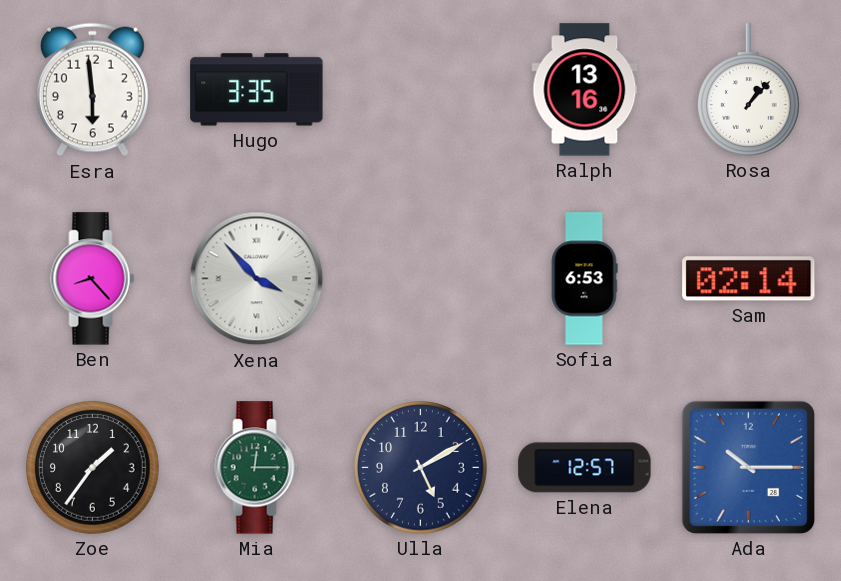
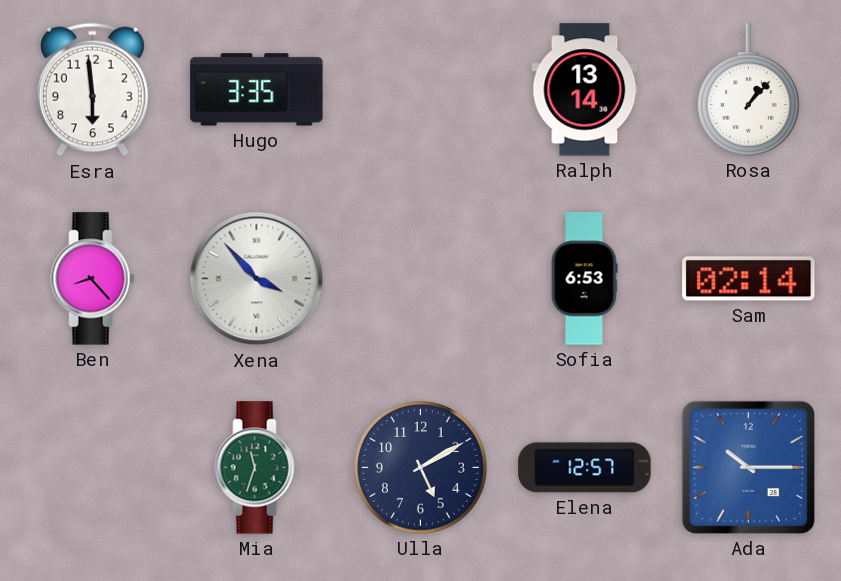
Ralph: 13:16 -> 13:14
Zoe: 1:36 -> none
Mia: 12:15 -> 11:33
